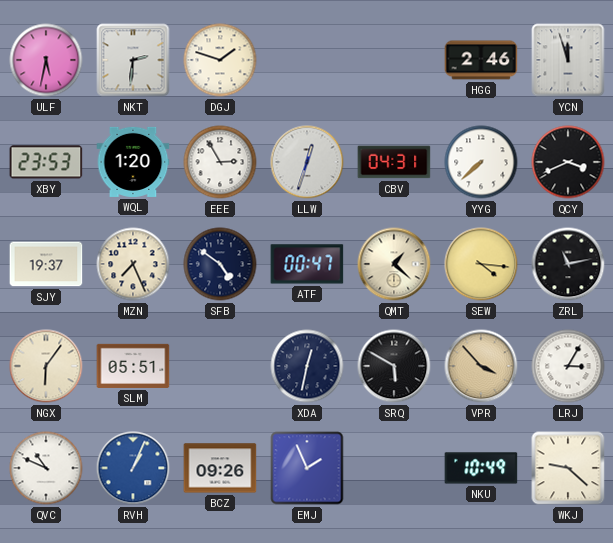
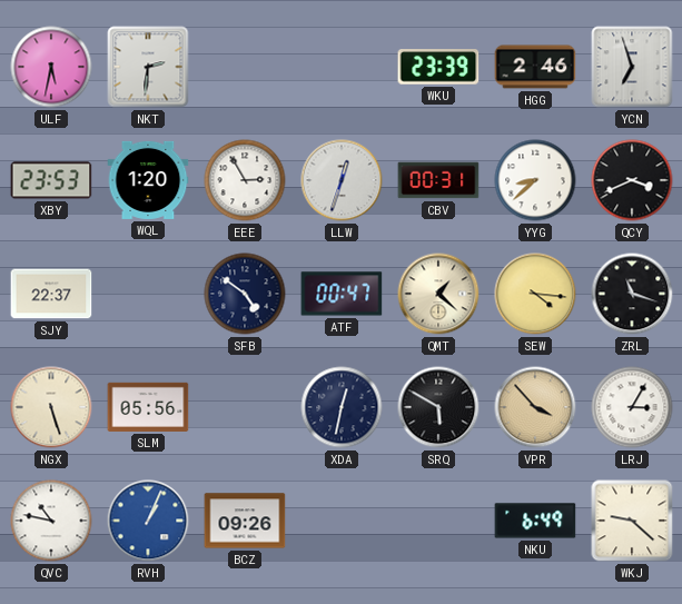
DGJ: 1:48 -> none
WKU: none -> 23:39
YCN: 11:57 -> 6:57
CBV: 04:31 -> 00:31
YYG: 7:38 -> 8:38
SJY: 19:37 -> 22:37
MZN: 7:26 -> none
ZRL: 11:13 -> 11:18
NGX: 6:06 -> 5:27
SLM: 05:51 -> 05:56
QVC: 10:49 -> 10:47
EMJ: 1:56 -> none
NKU: 10:49 -> 6:49
